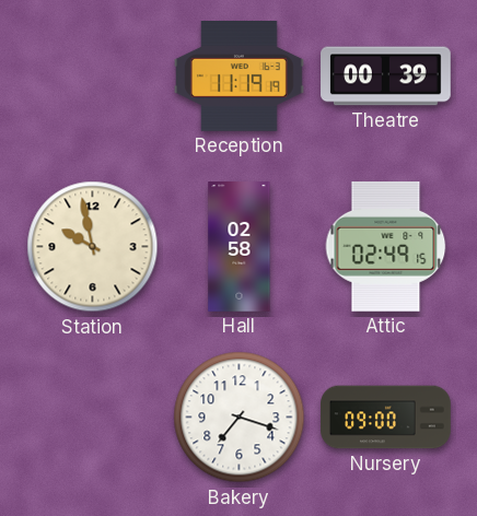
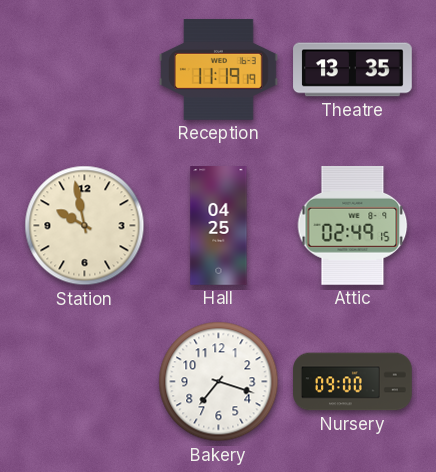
Theatre: 00:39 -> 13:35
Hall: 02:58 -> 04:25
